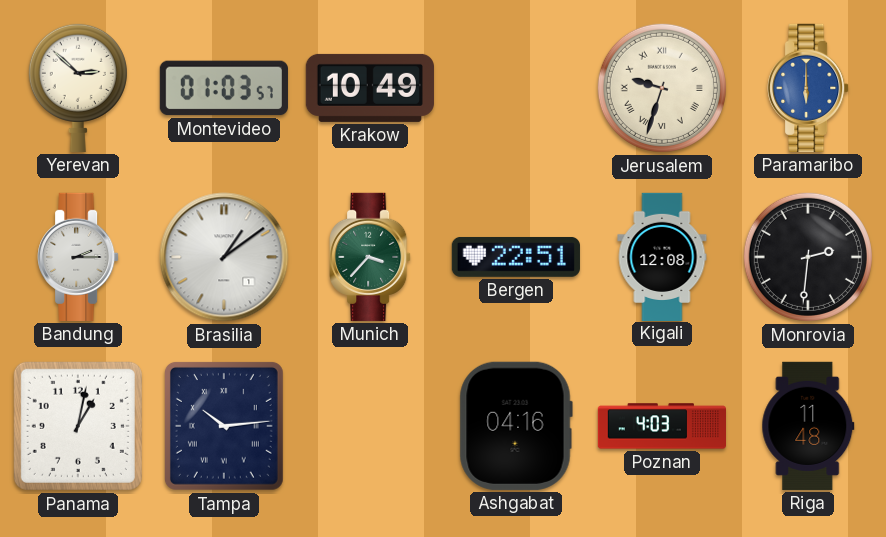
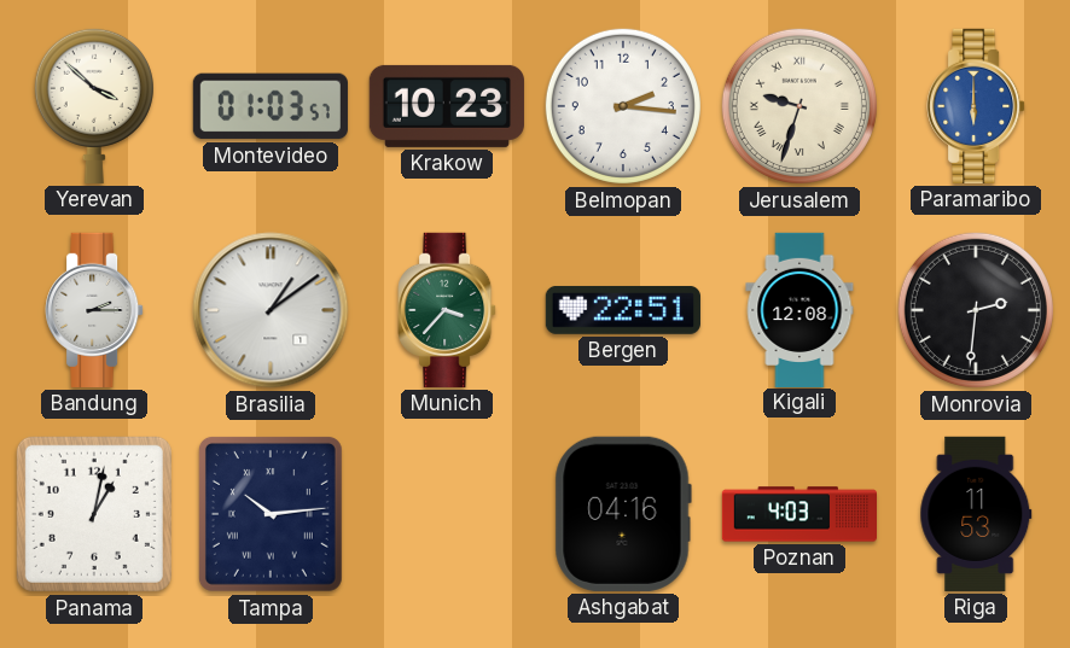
Yerevan: 2:52 -> 3:52
Krakow: 10:49 -> 10:23
Belmopan: none -> 2:16
Riga: 11:48 -> 11:53
